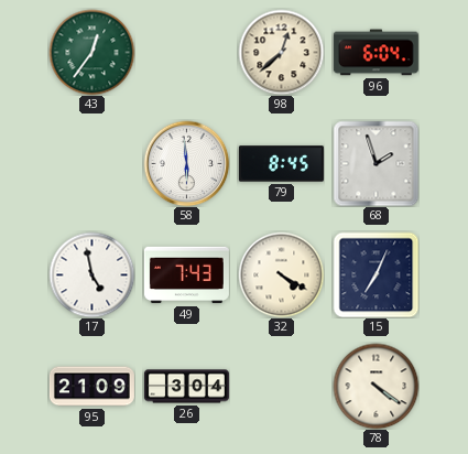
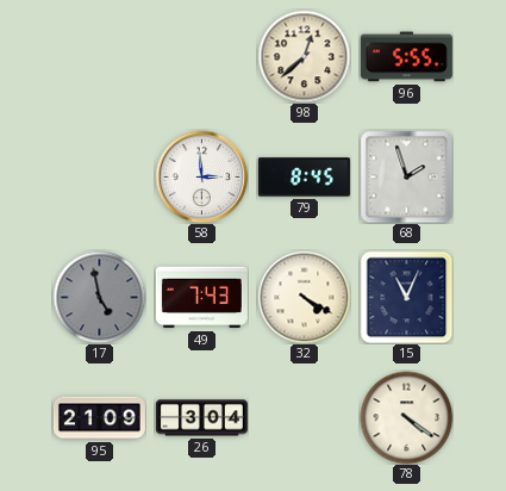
43: 12:36 -> none
96: 6:04 -> 5:55
58: 5:59 -> 2:59
17 dial: white -> grey
15: 7:04 -> 11:04
